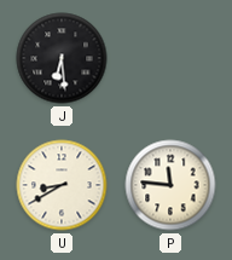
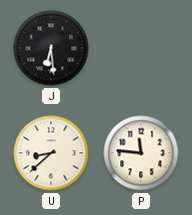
U: 8:40 -> 8:38
